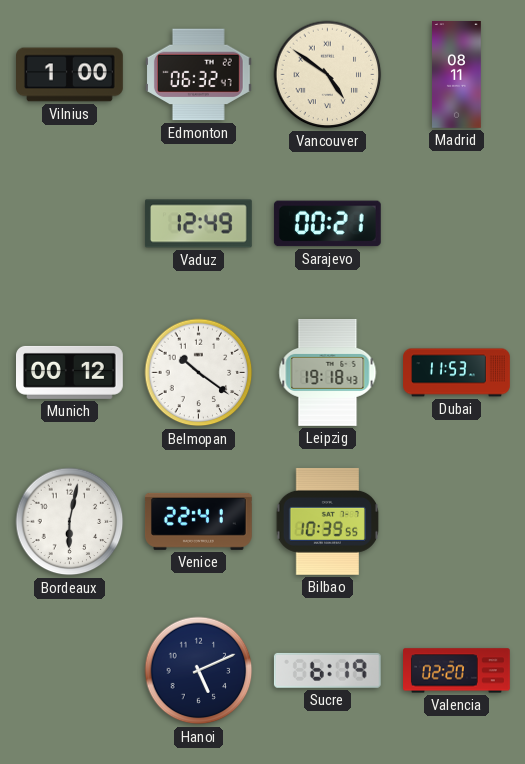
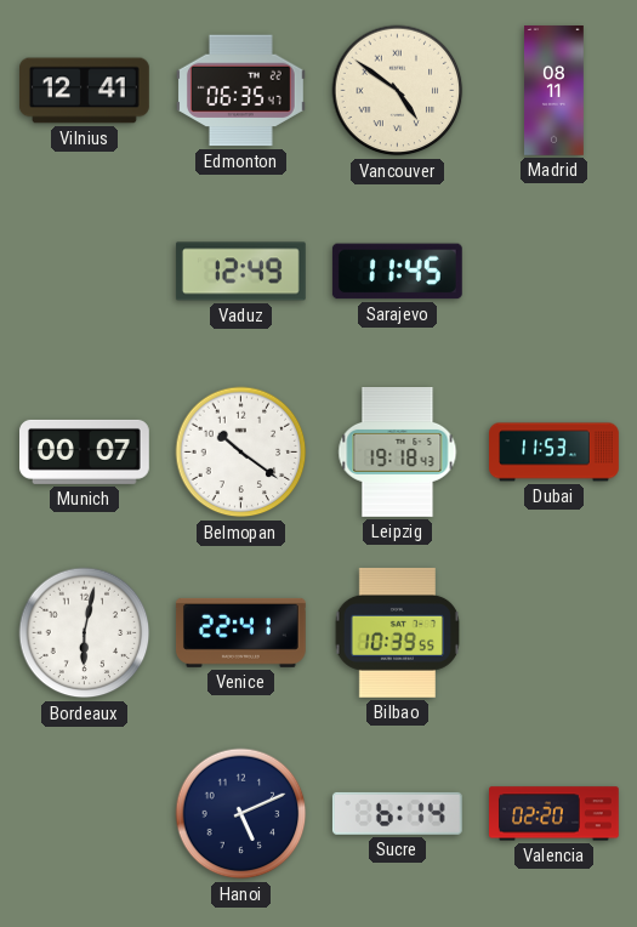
Vilnius: 1:00 -> 12:41
Edmonton: 06:32 -> 06:35
Sarajevo: 00:21 -> 11:45
Munich: 00:12 -> 00:07
Sucre: 6:19 -> 6:14
